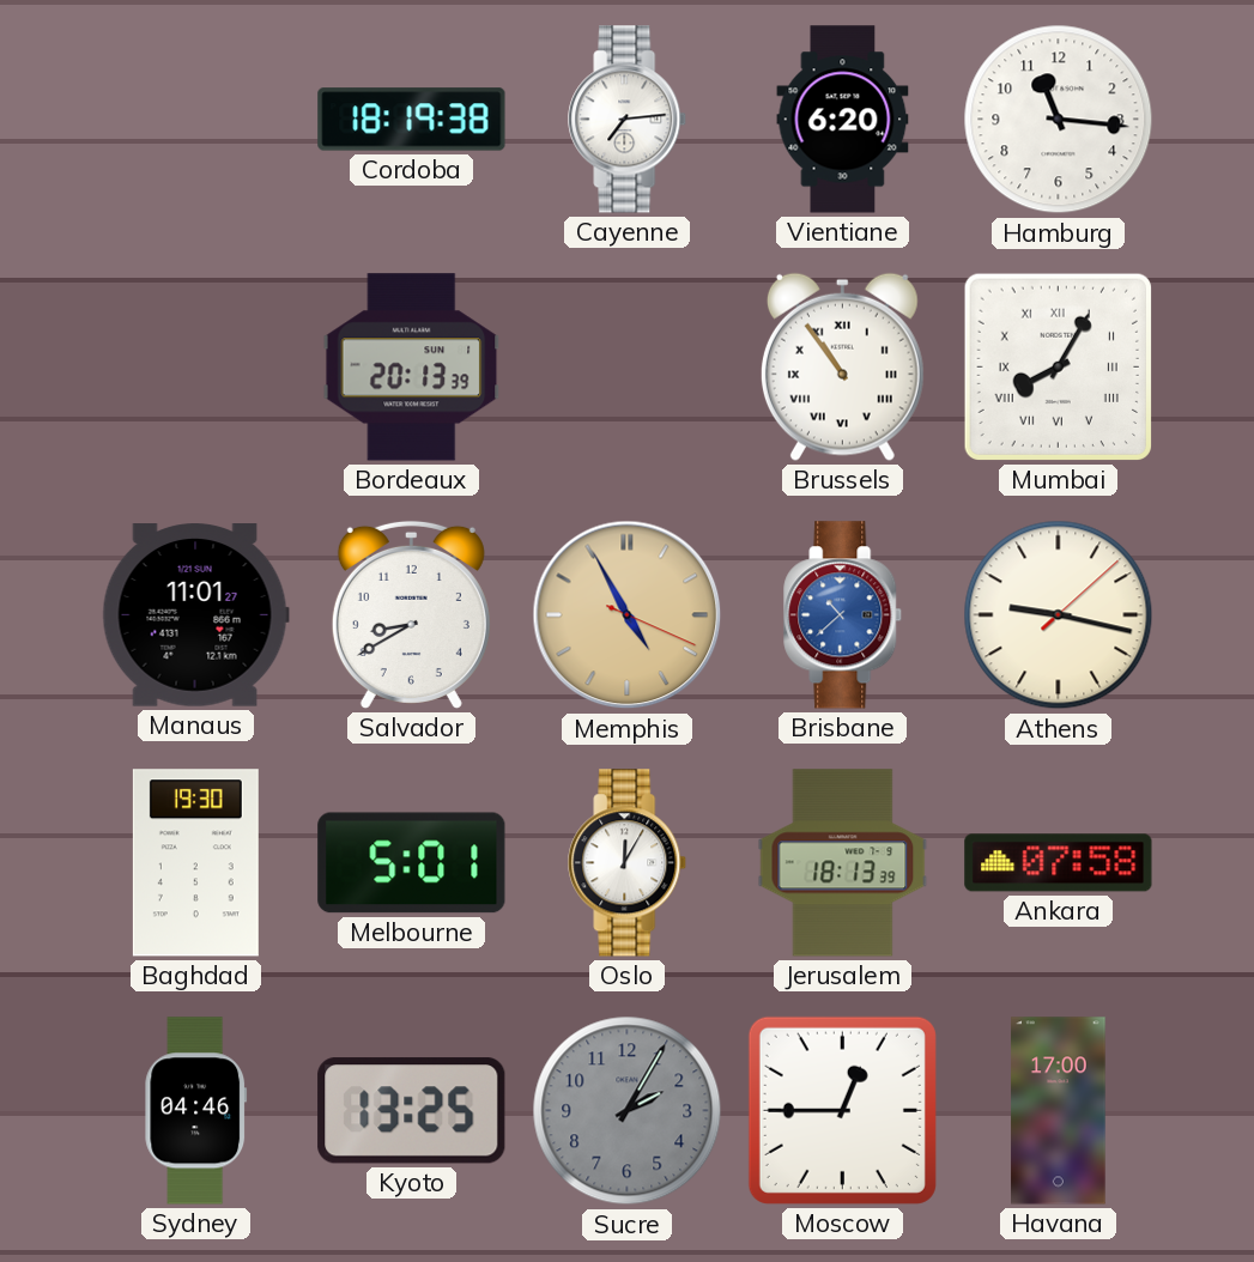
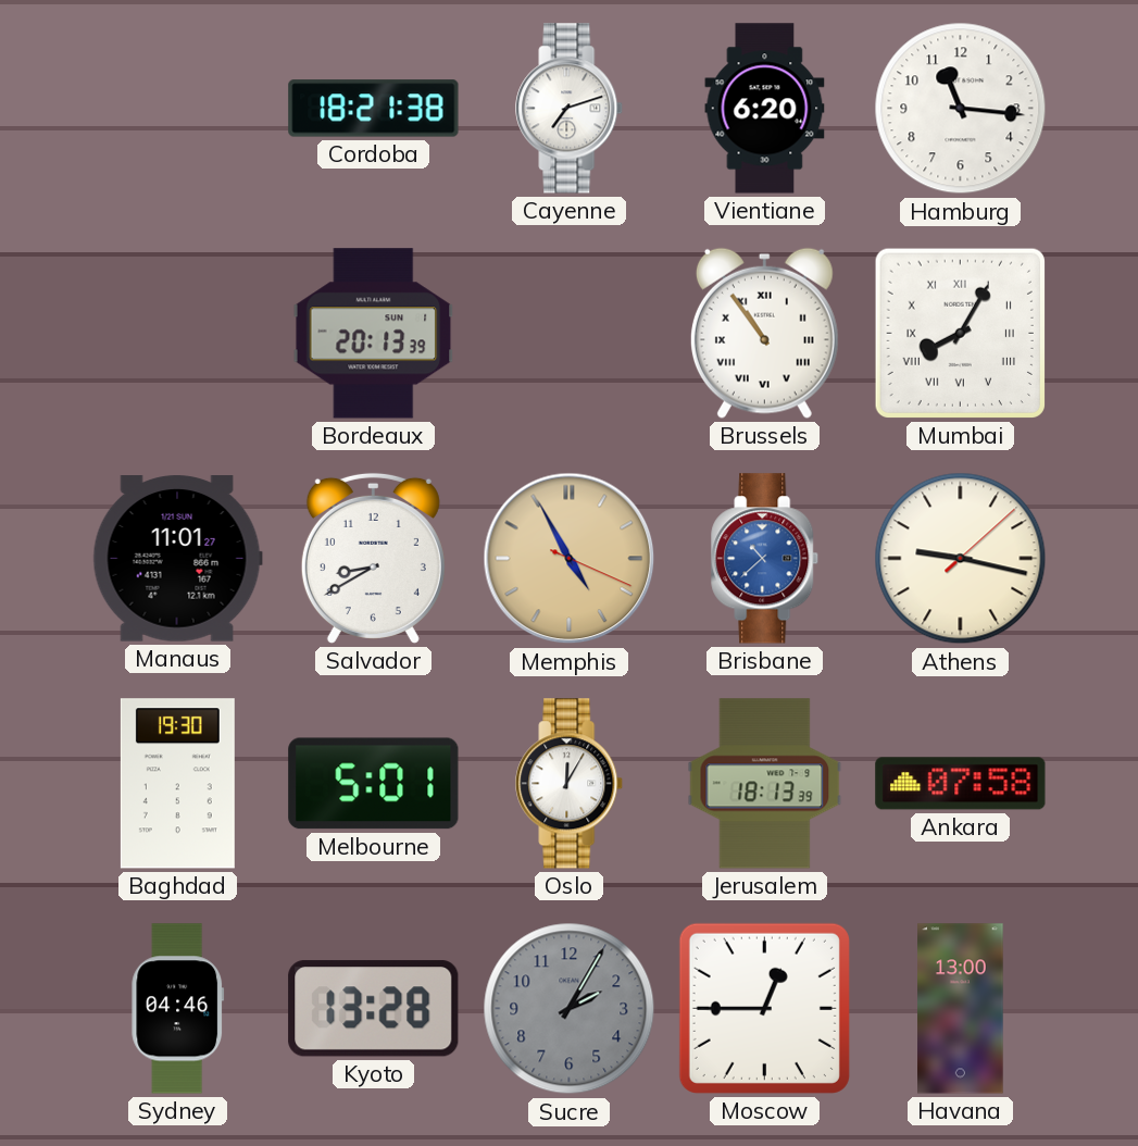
Cordoba: 18:19 -> 18:21
Cayenne: 7:14 -> 7:12
Kyoto: 13:25 -> 13:28
Havana: 17:00 -> 13:00
